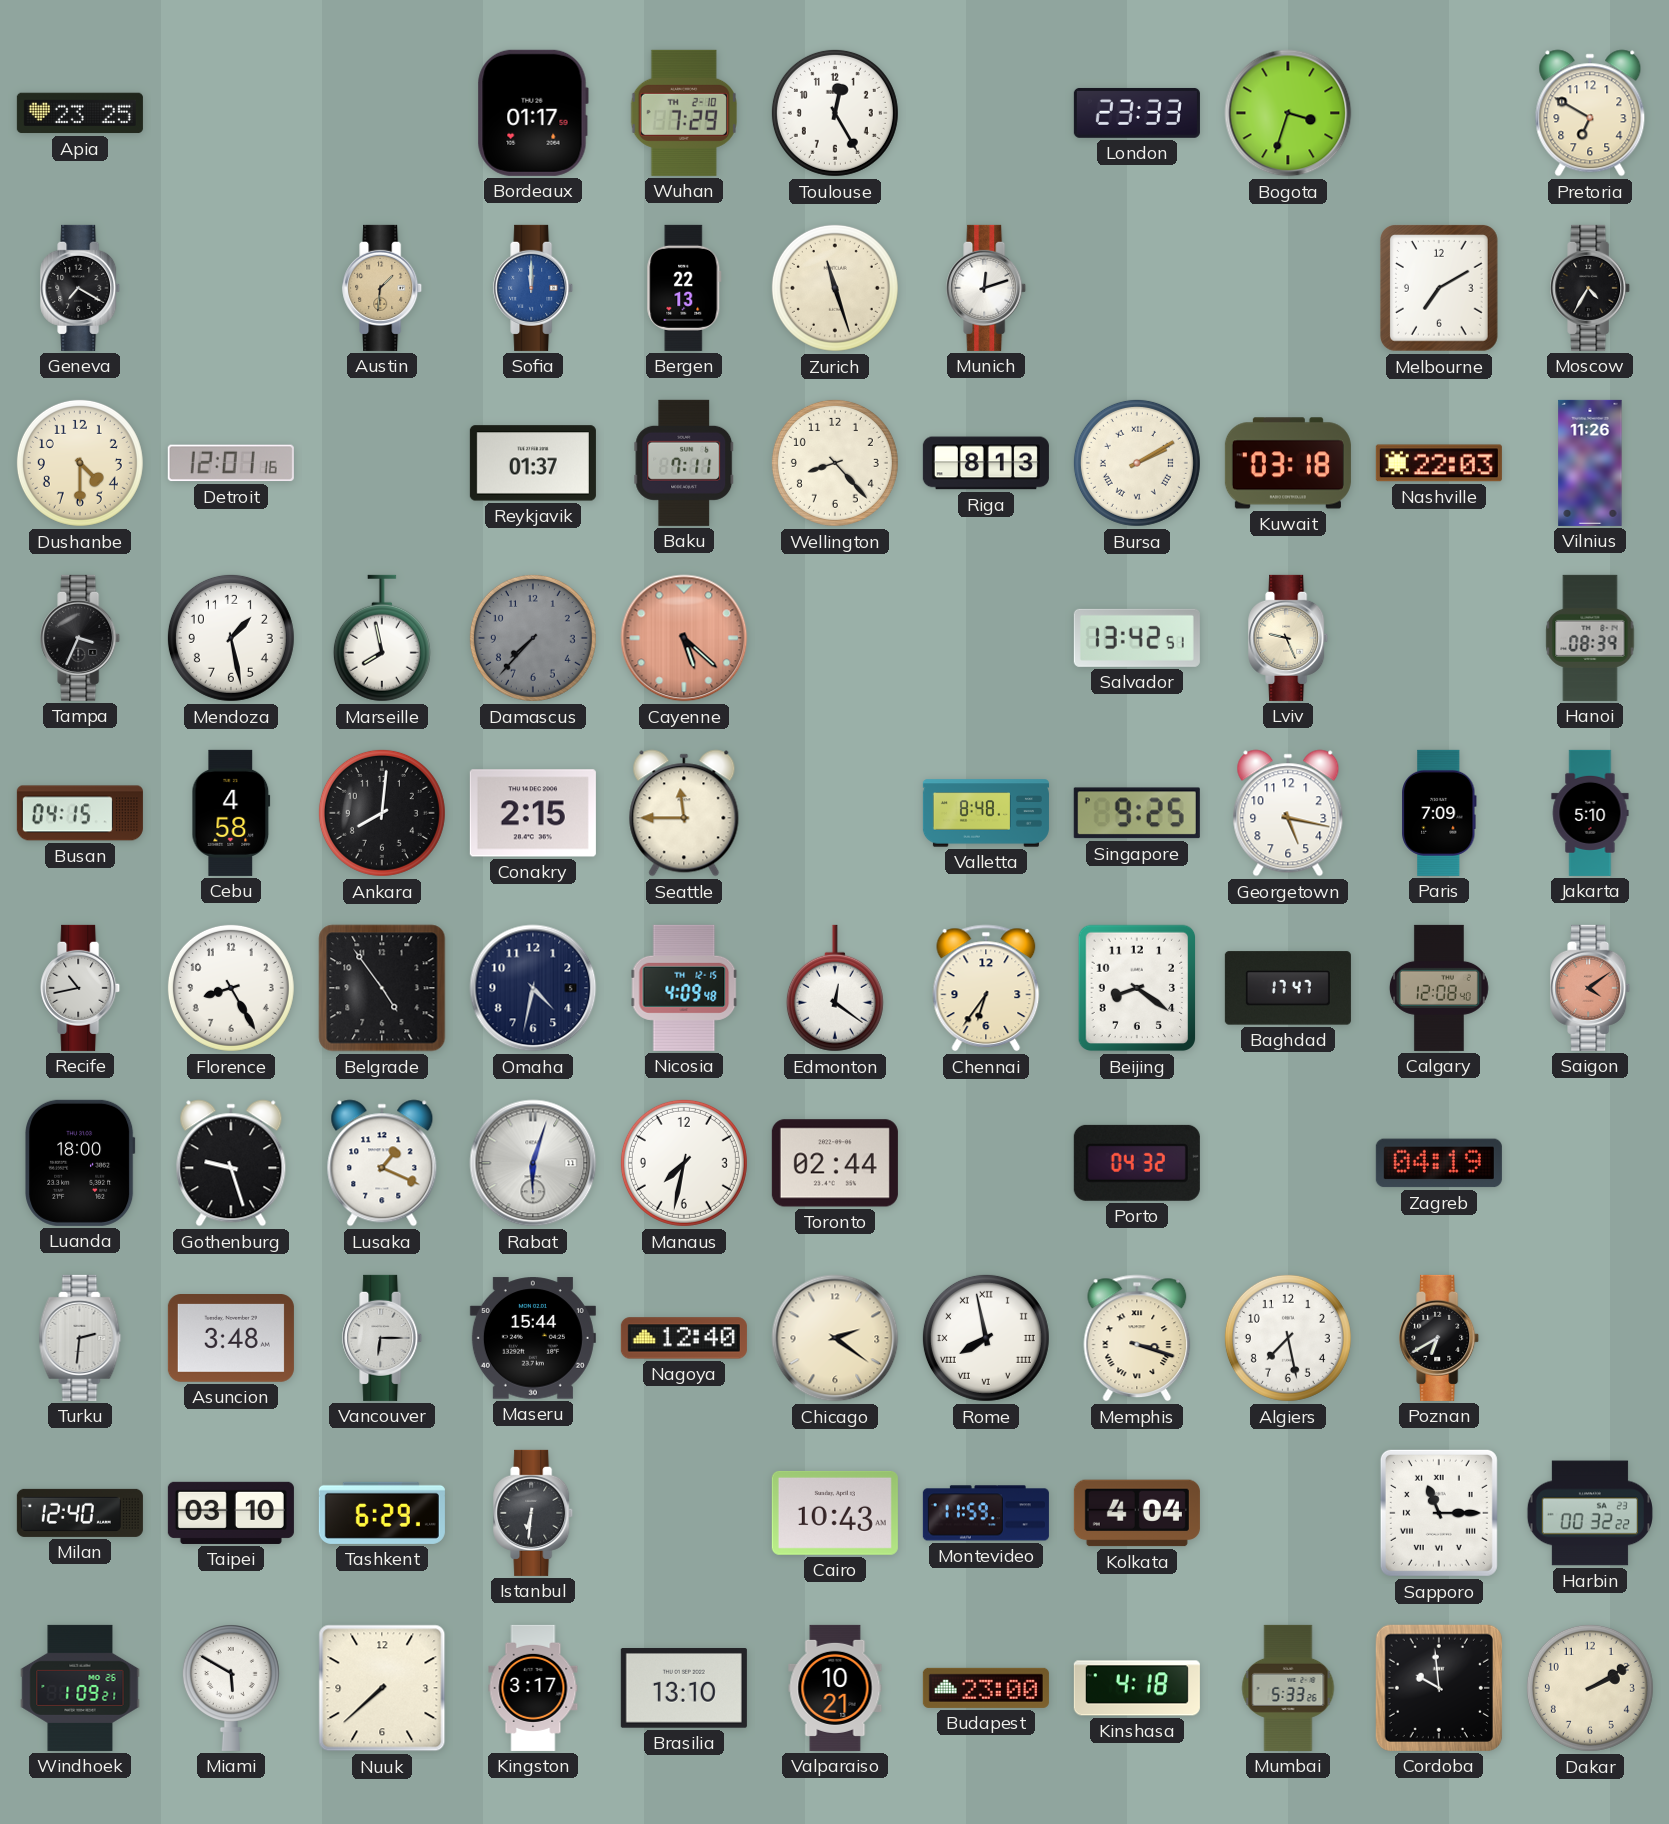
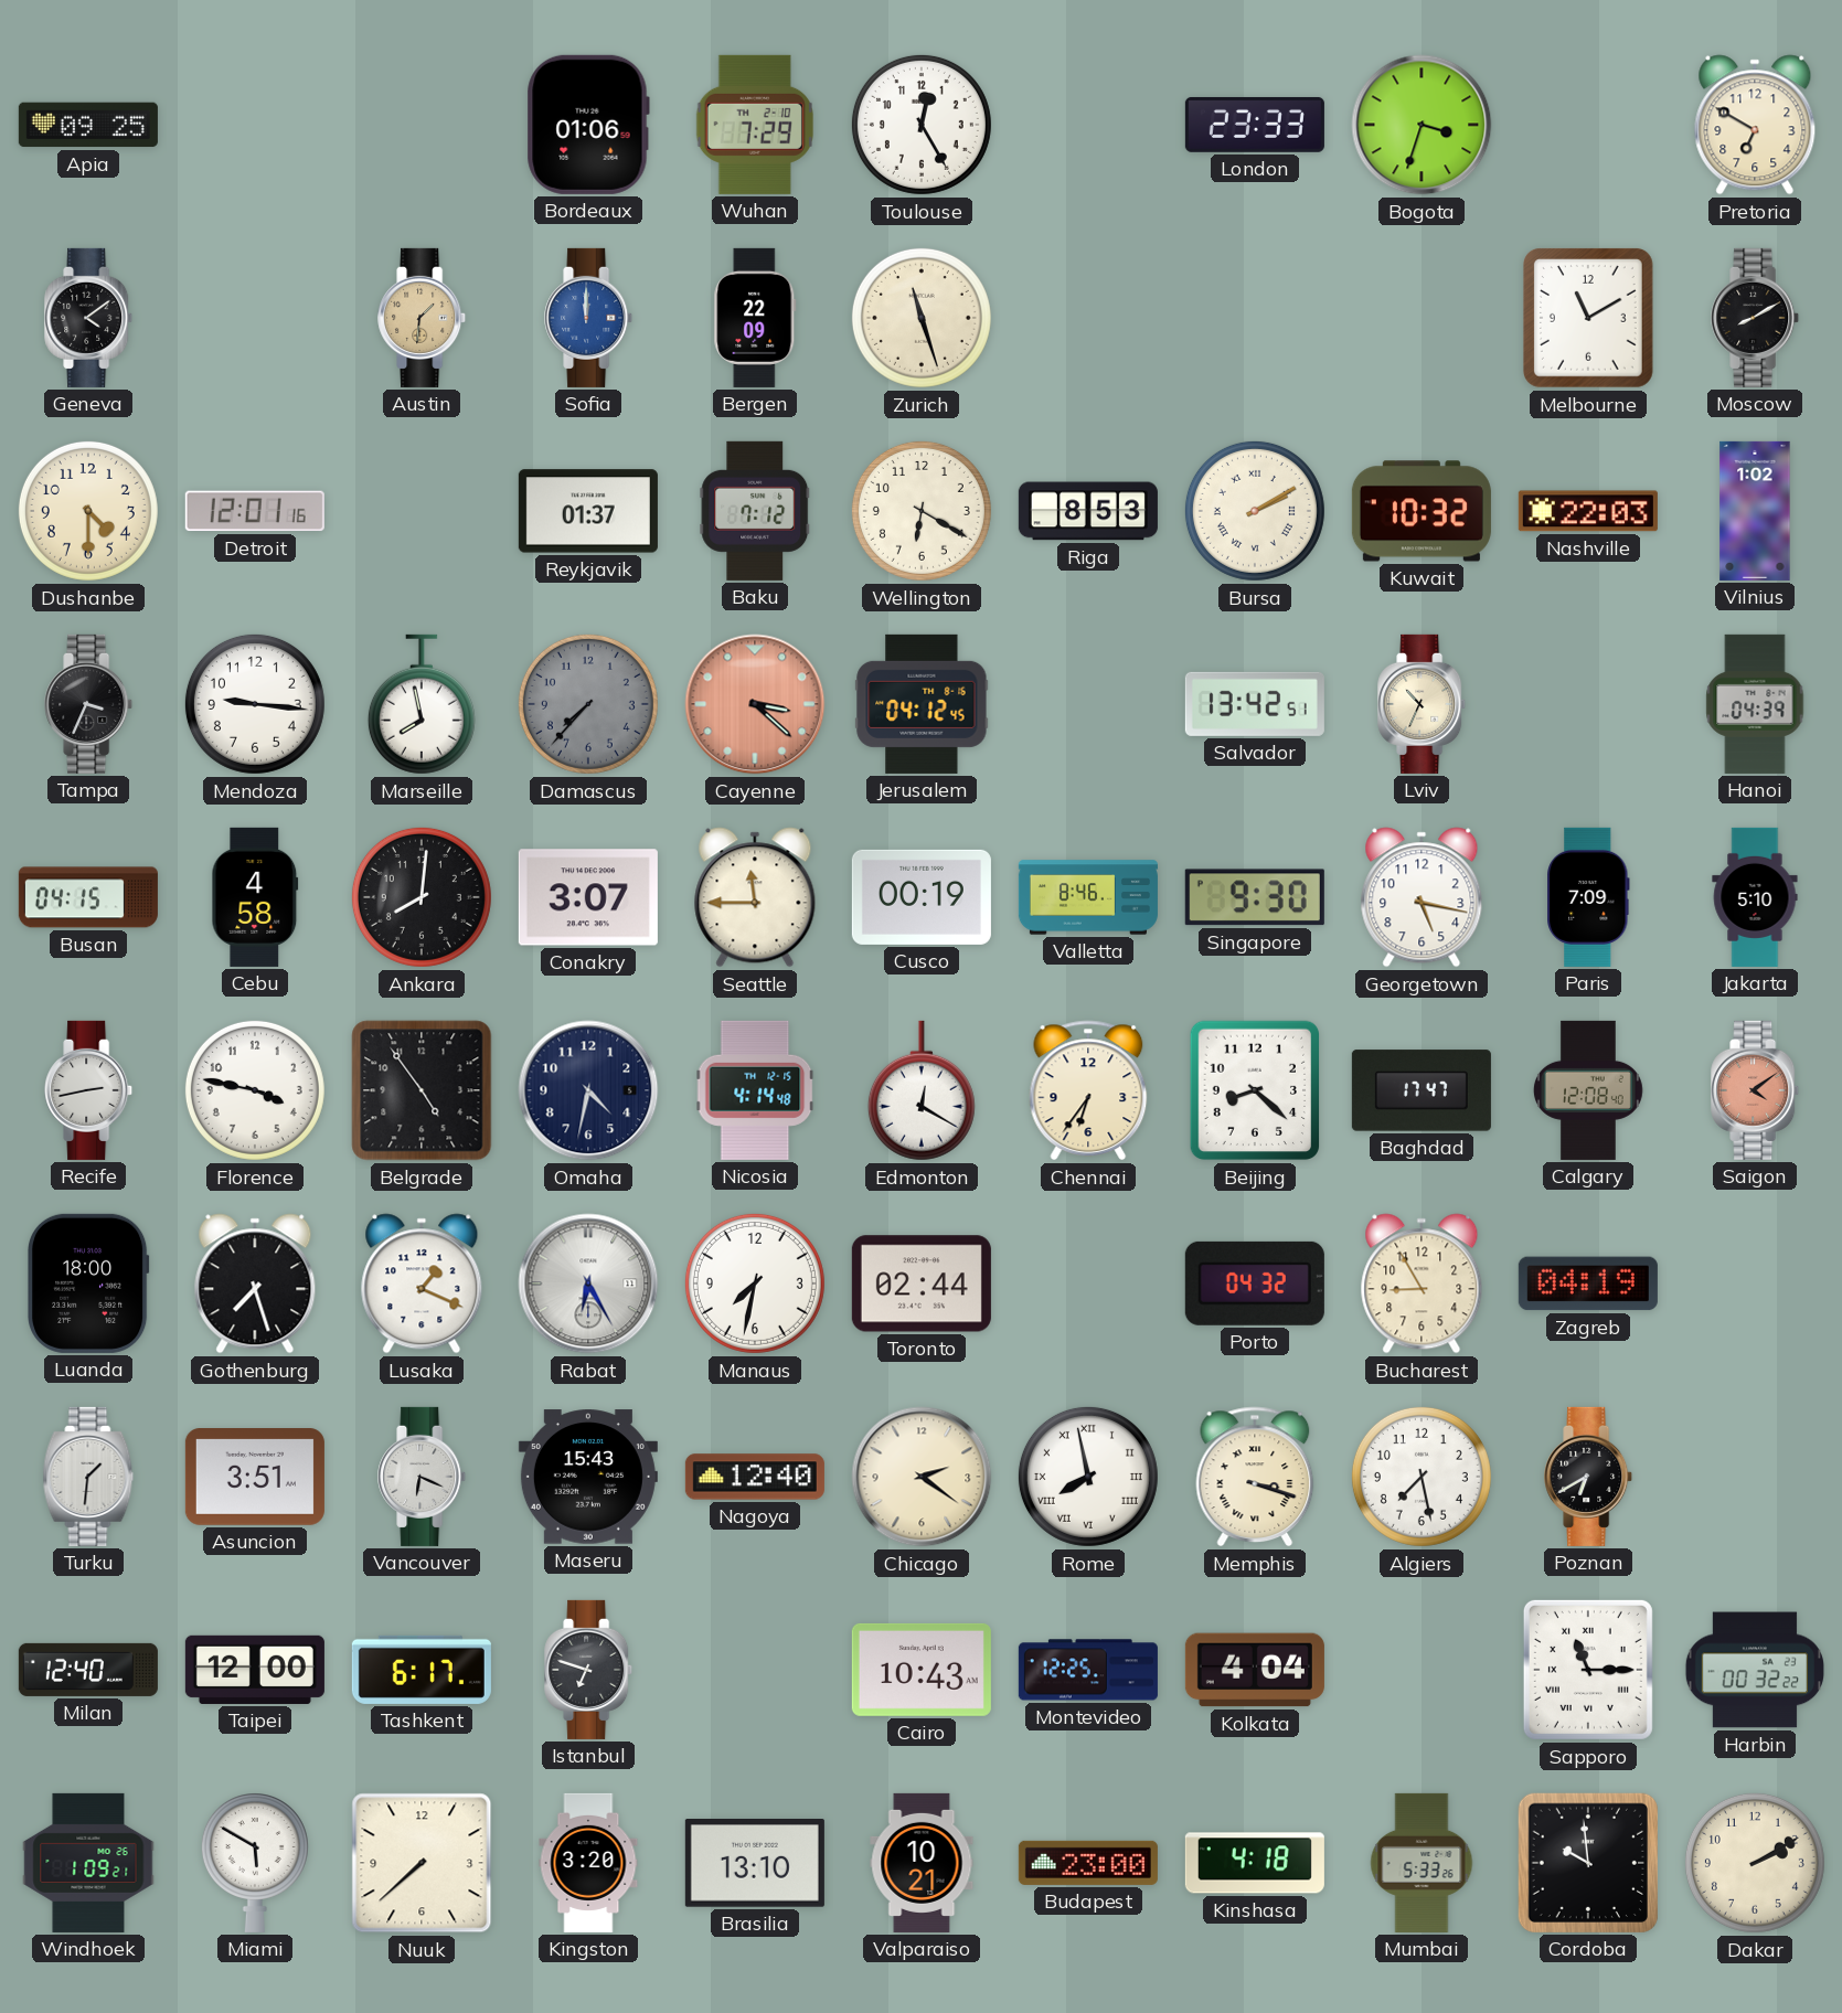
Apia: 23:25 -> 09:25
Bordeaux: 01:17 -> 01:06
Geneva: 7:20 -> 4:09
Bergen: 22:13 -> 22:09
Munich: 12:12 -> none
Melbourne: 7:10 -> 11:10
Moscow: 4:35 -> 8:10
Baku: 7:11 -> 7:12
Wellington: 8:23 -> 6:20
Riga: 8:13 -> 8:53
Kuwait: 03:18 -> 10:32
Vilnius: 11:26 -> 1:02
Mendoza: 1:28 -> 9:16
Cayenne: 5:22 -> 3:22
Jerusalem: none -> 04:12
Lviv: 9:26 -> 10:34
Hanoi: 08:39 -> 04:39
Conakry: 2:15 -> 3:07
Cusco: none -> 00:19
Valletta: 8:48 -> 8:46
Singapore: 9:25 -> 9:30
Recife: 10:43 -> 2:43
Florence: 8:25 -> 3:47
Nicosia: 4:09 -> 4:14
Edmonton: 12:21 -> 12:20
Beijing: 8:21 -> 8:22
Gothenburg: 9:27 -> 7:27
Rabat: 6:03 -> 6:25
Bucharest: none -> 8:55
Turku: 2:31 -> 1:31
Asuncion: 3:48 -> 3:51
Vancouver: 6:15 -> 6:19
Maseru: 15:44 -> 15:43
Taipei: 03:10 -> 12:00
Tashkent: 6:29 -> 6:17
Istanbul: 6:31 -> 6:48
Montevideo: 11:59 -> 12:25
Kingston: 3:17 -> 3:20
